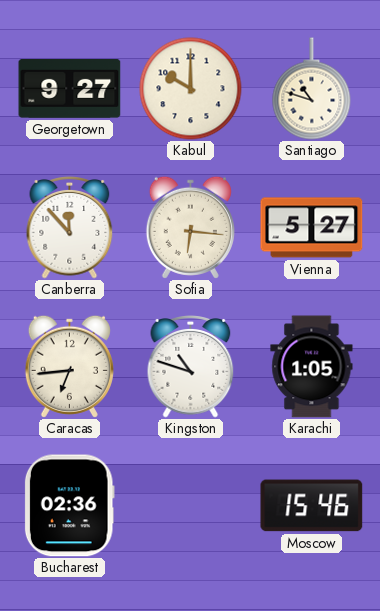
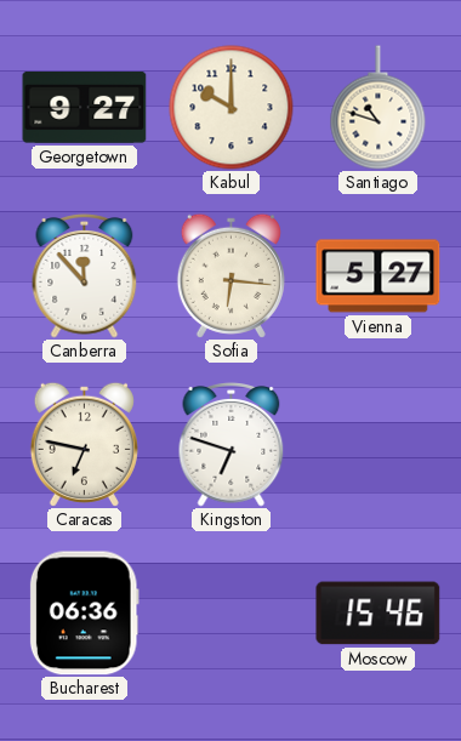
Caracas: 6:44 -> 6:47
Kingston: 10:48 -> 6:48
Karachi: 1:05 -> none
Bucharest: 02:36 -> 06:36
